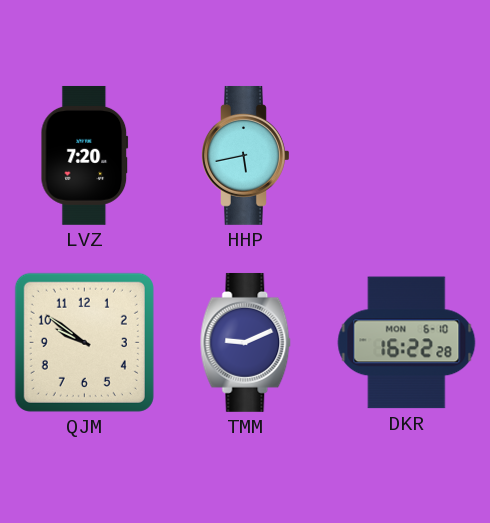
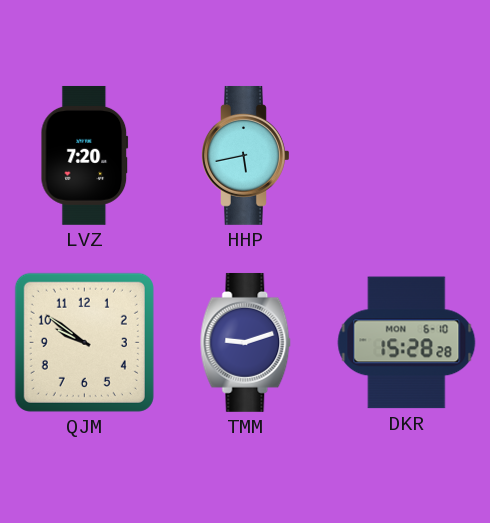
TMM: 9:11 -> 9:12
DKR: 16:22 -> 15:28
